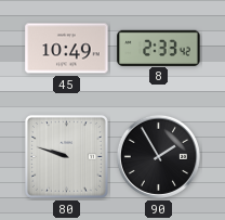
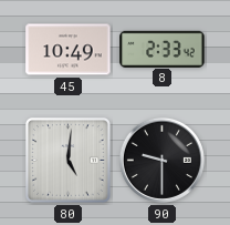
80: 9:48 -> 5:01
90: 1:55 -> 9:30
